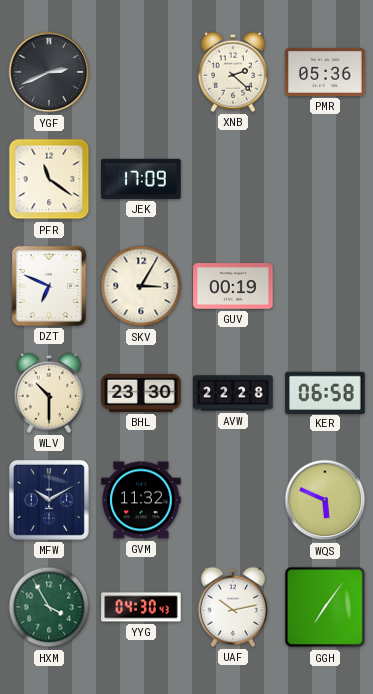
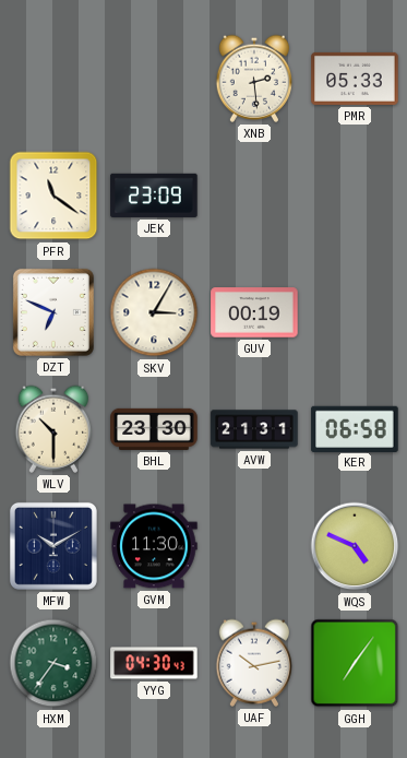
YGF: 2:41 -> none
XNB: 2:22 -> 2:29
PMR: 05:36 -> 05:33
JEK: 17:09 -> 23:09
AVW: 22:28 -> 21:31
GVM: 11:32 -> 11:30
WQS: 5:49 -> 4:49
HXM: 3:55 -> 3:36
